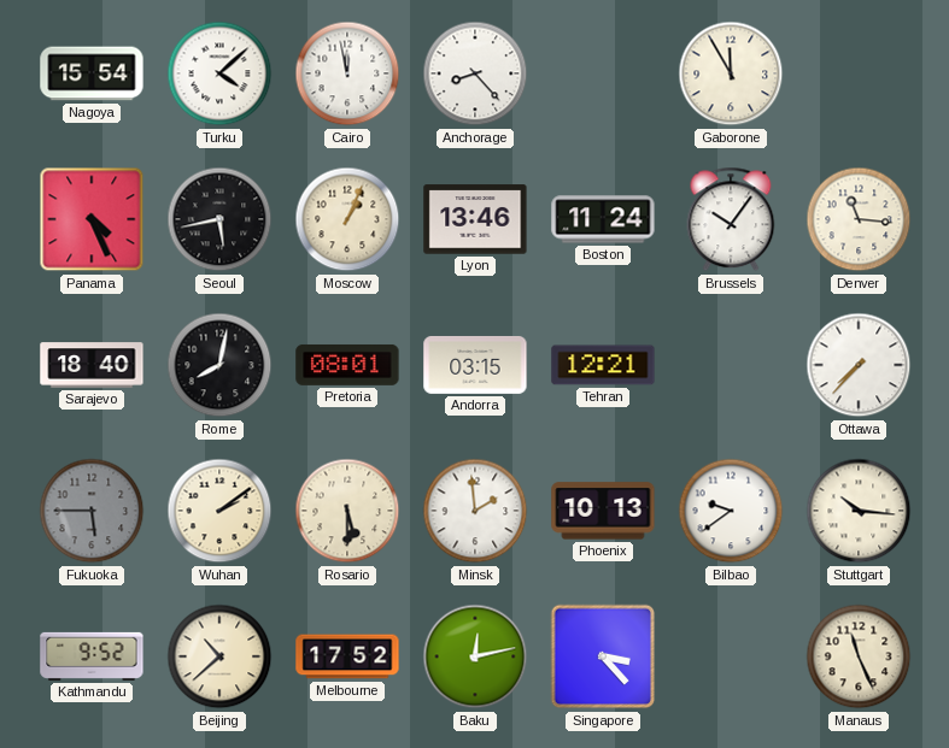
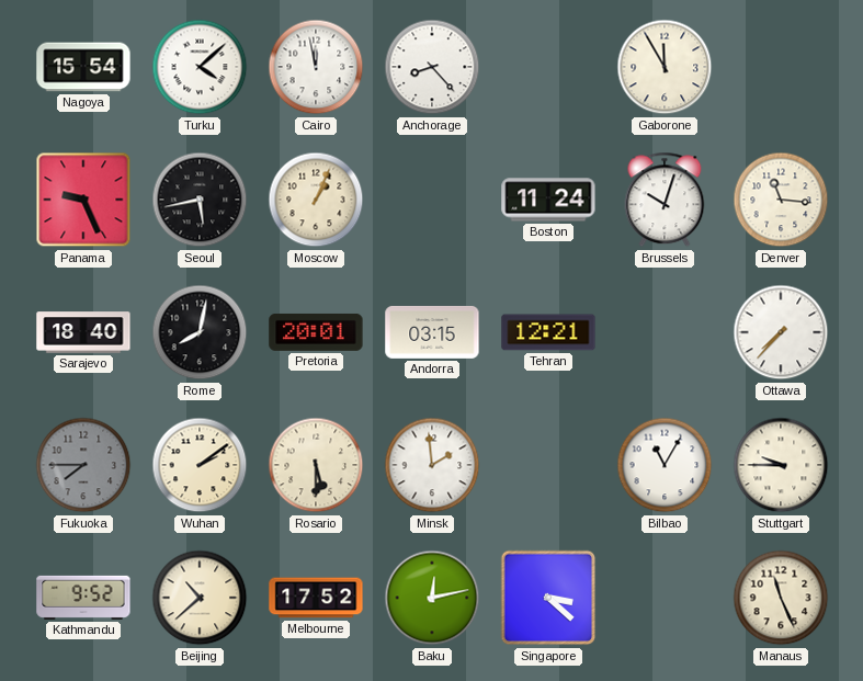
Panama: 4:26 -> 9:26
Lyon: 13:46 -> none
Brussels: 10:06 -> 10:03
Pretoria: 08:01 -> 20:01
Fukuoka: 5:45 -> 7:45
Phoenix: 10:13 -> none
Bilbao: 9:39 -> 11:05
Stuttgart: 10:16 -> 9:45
Singapore: 3:23 -> 3:22
